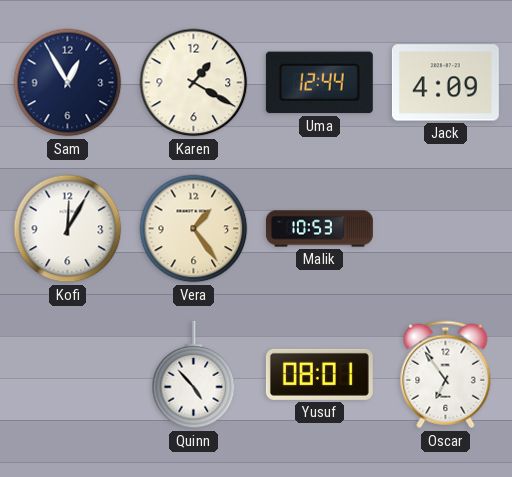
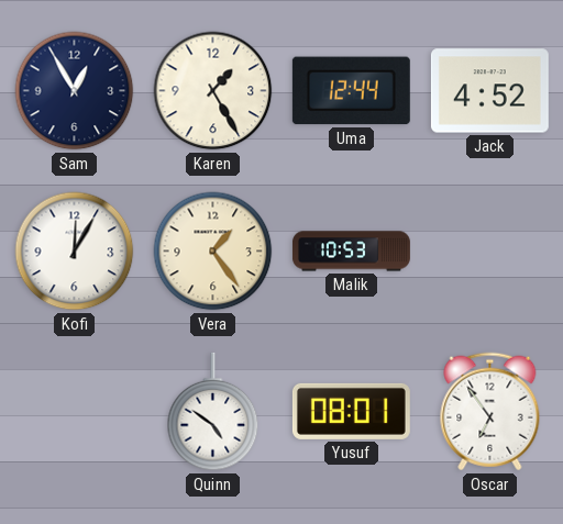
Karen: 1:20 -> 1:25
Jack: 4:09 -> 4:52
Quinn: 4:53 -> 4:51
